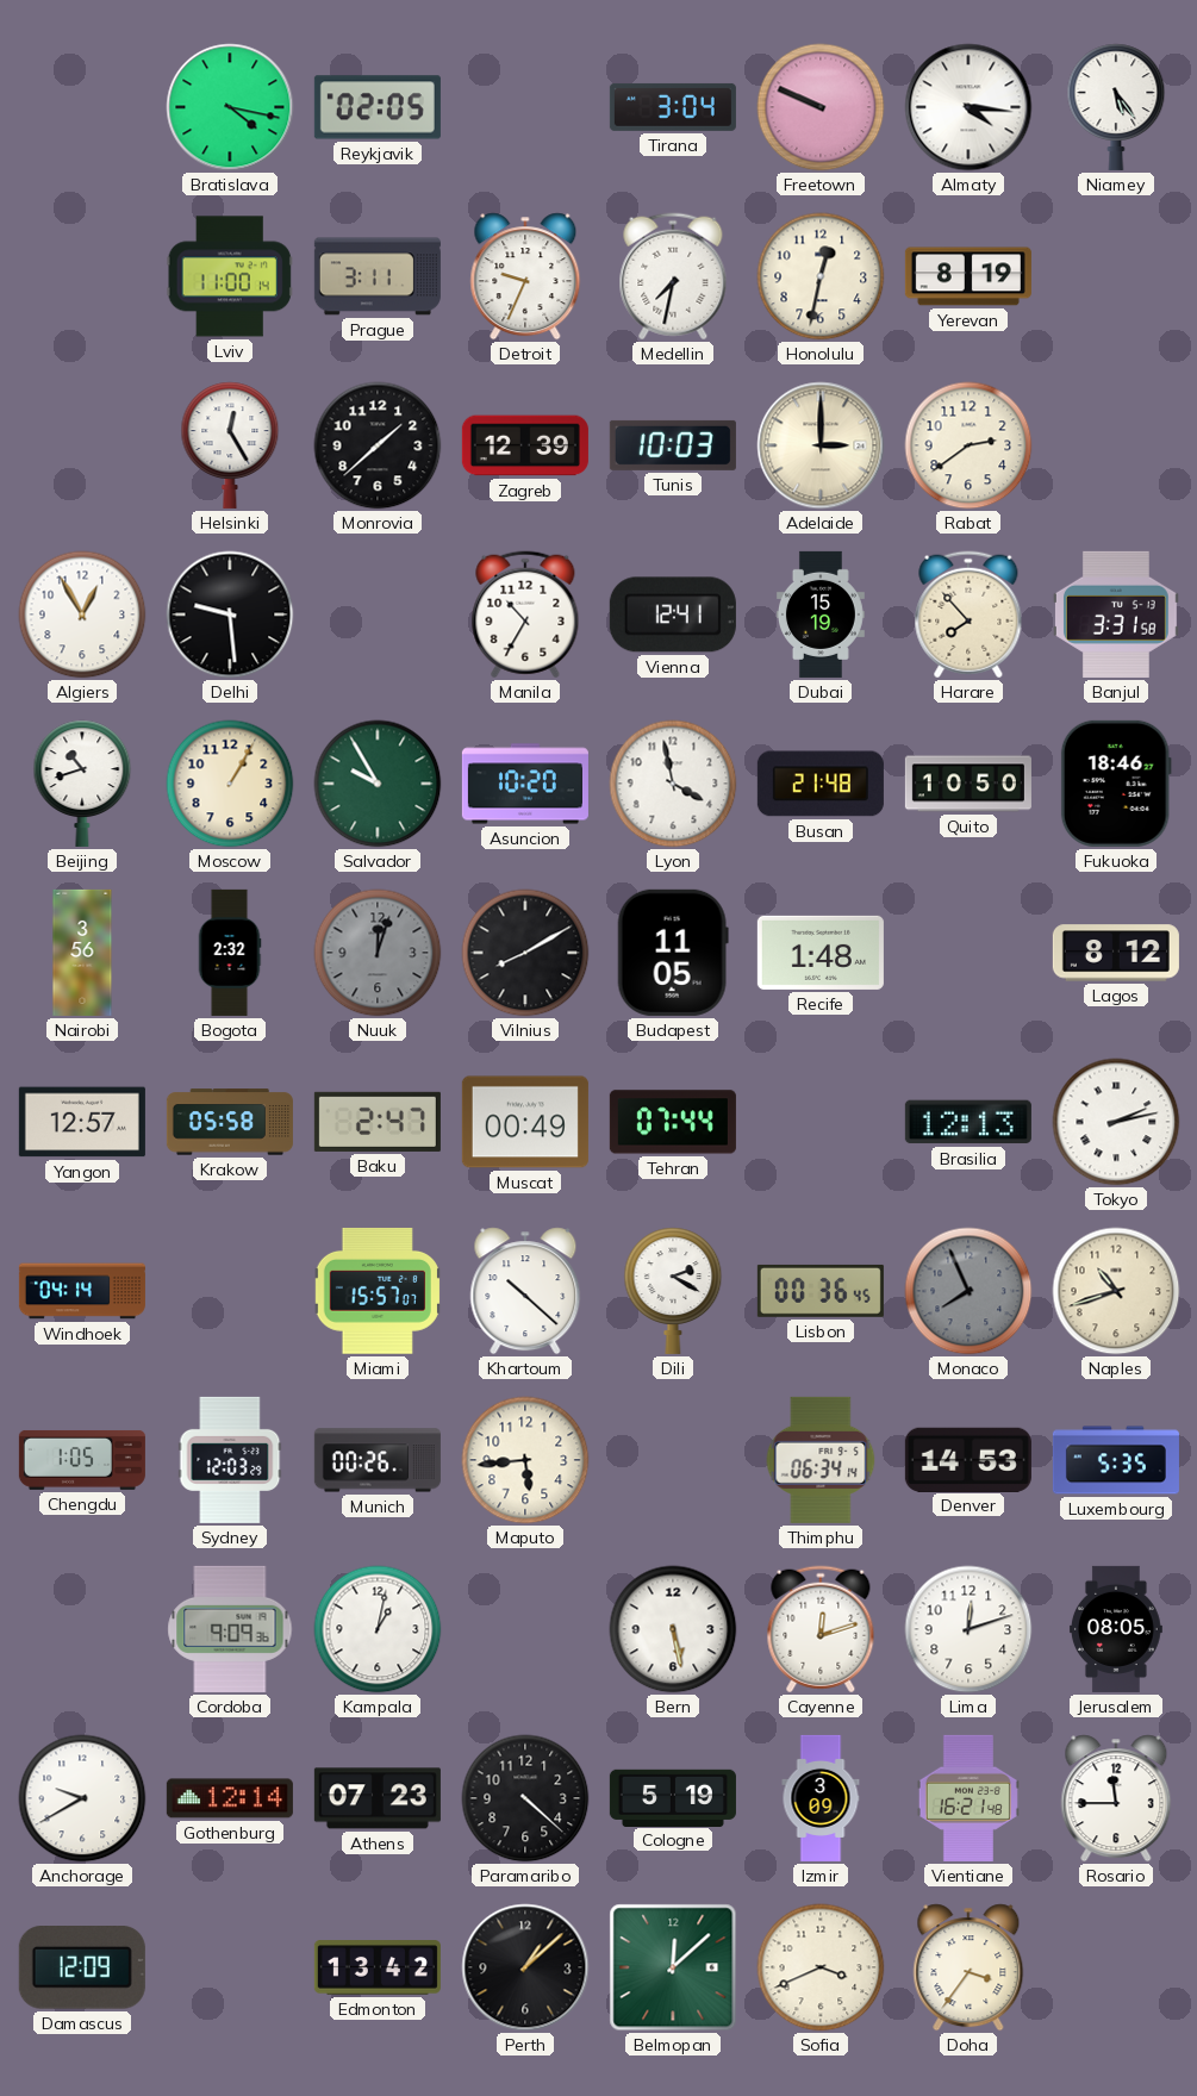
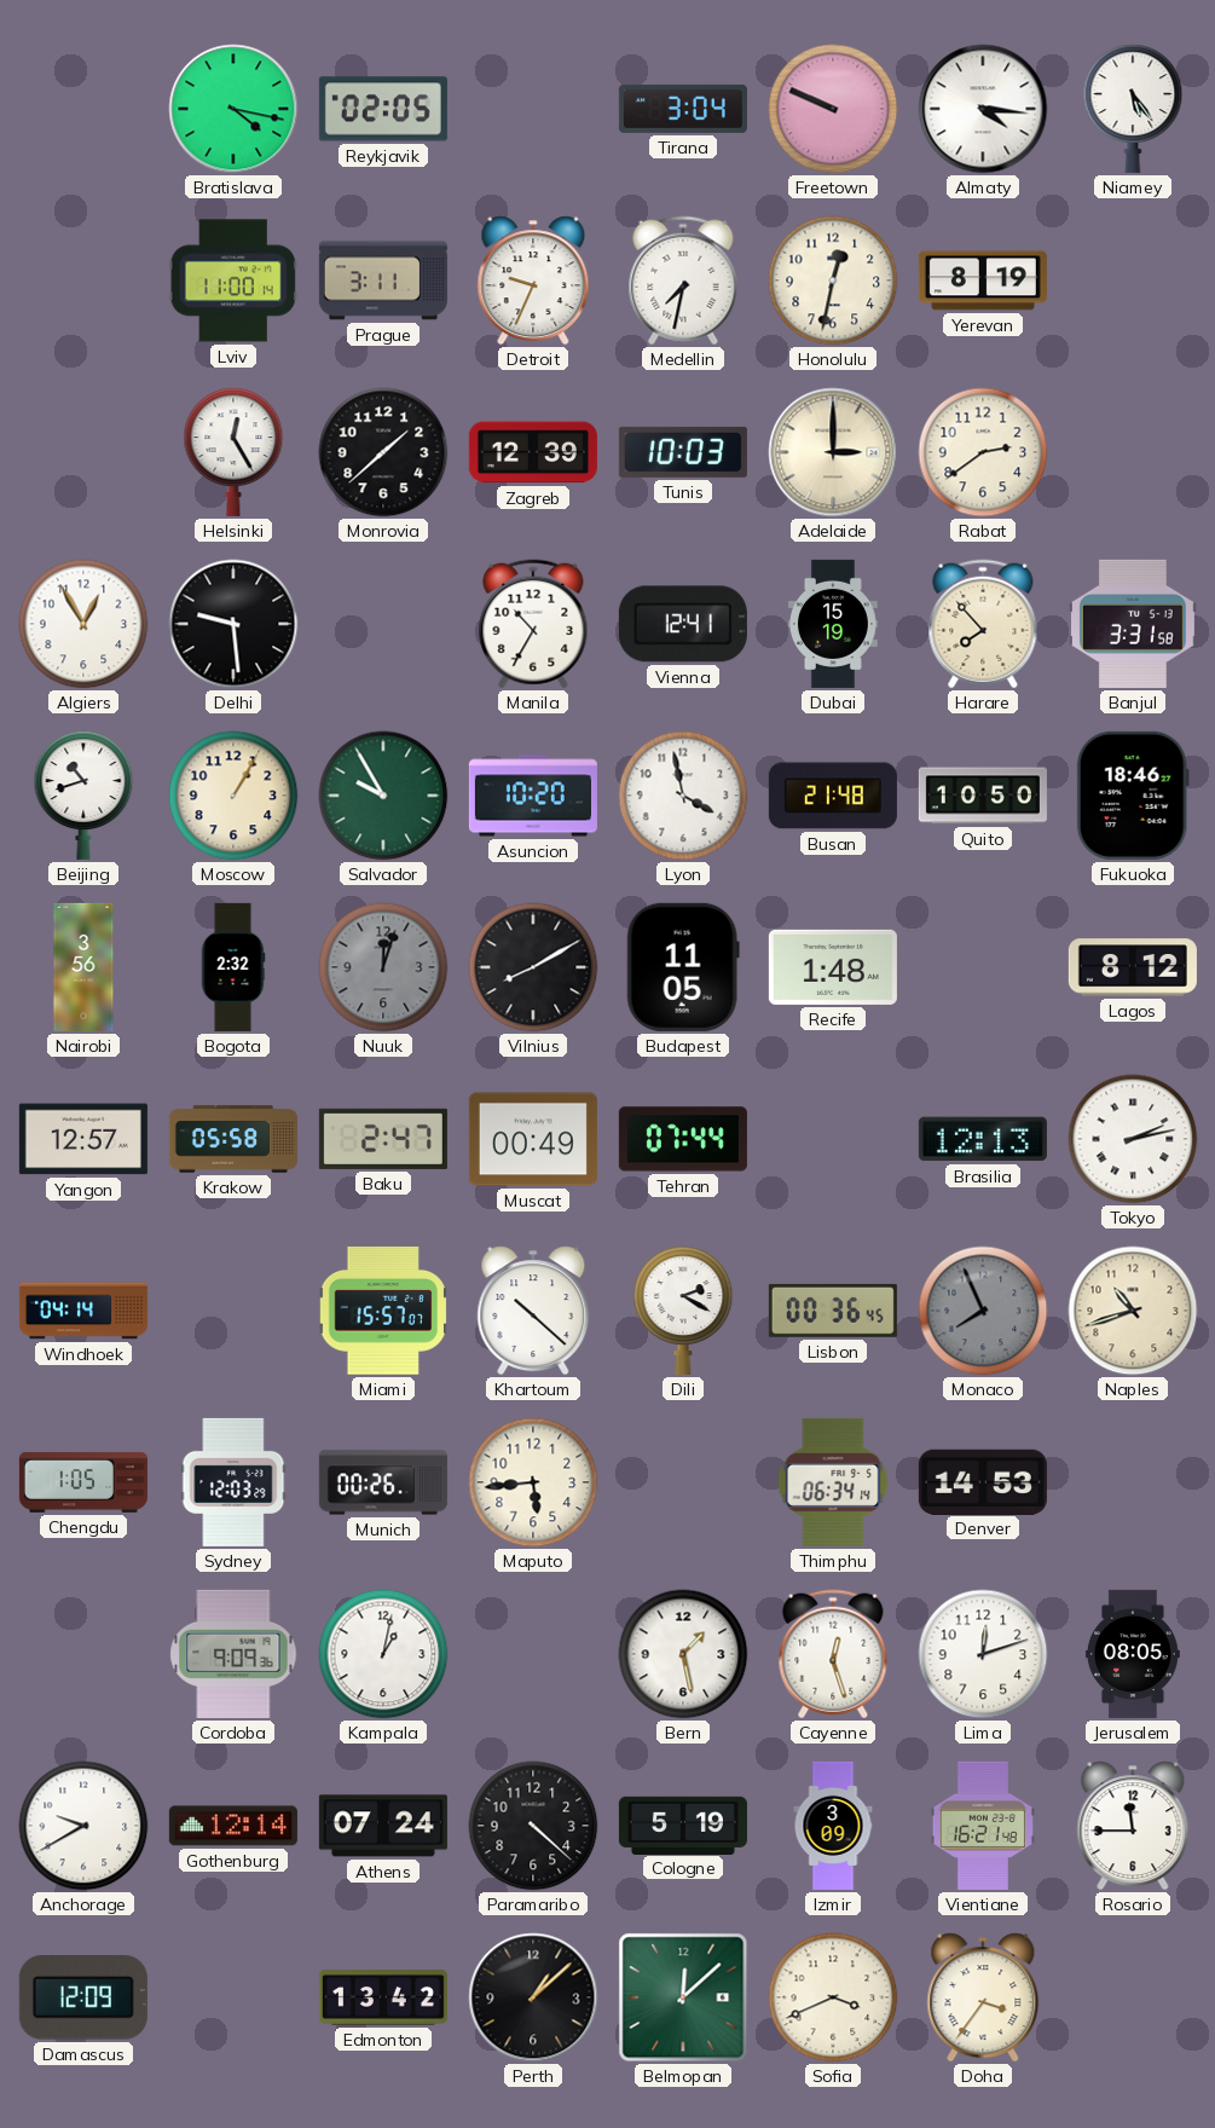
Luxembourg: 5:35 -> none
Bern: 5:28 -> 1:28
Cayenne: 12:12 -> 12:27
Athens: 07:23 -> 07:24
